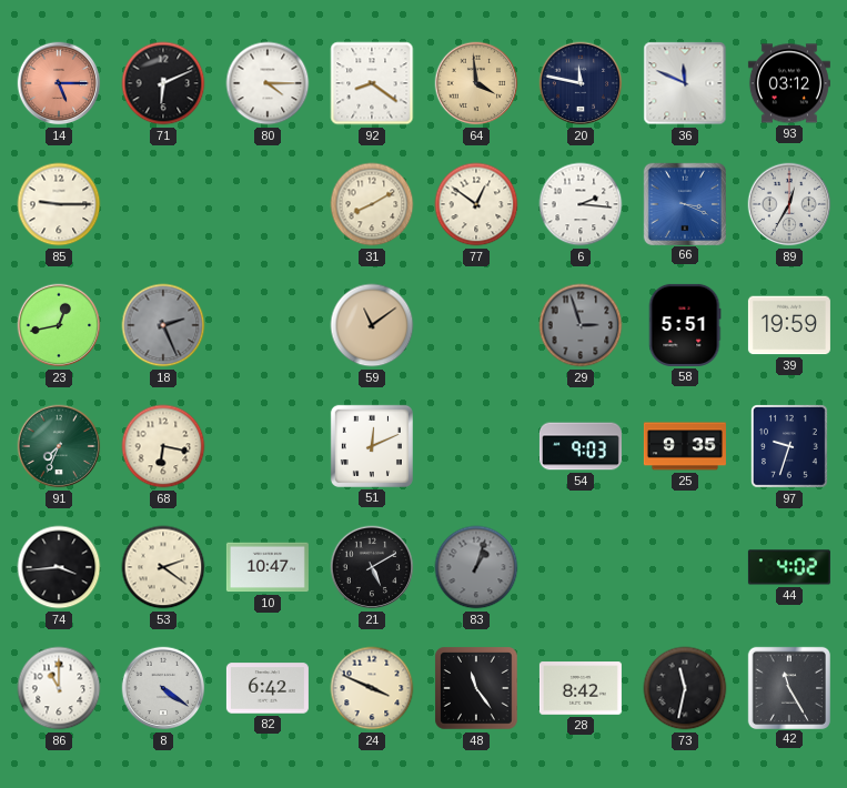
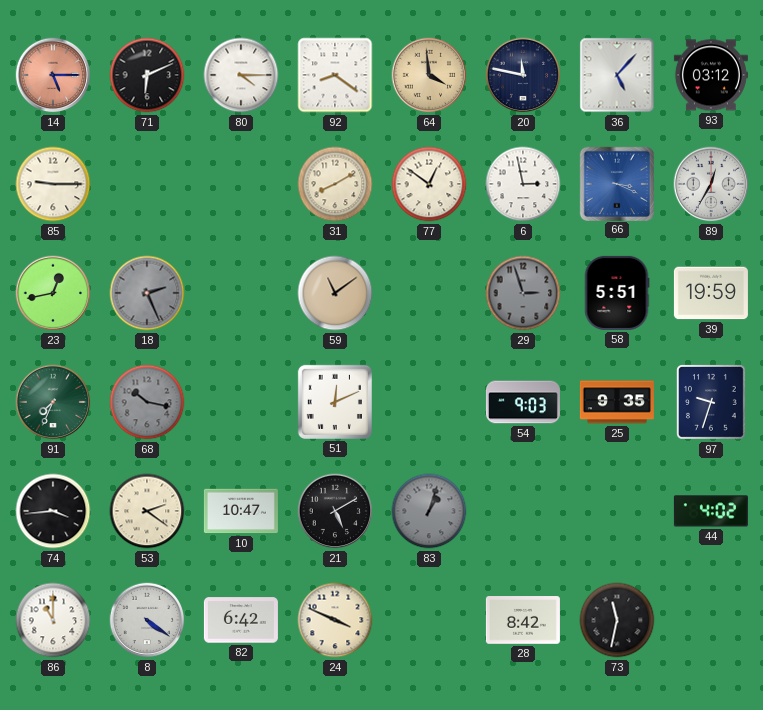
36: 11:49 -> 5:07
6: 2:16 -> 2:58
68: 6:17 -> 10:17
68 dial: cream -> grey
48: 11:24 -> none
42: 11:25 -> none
